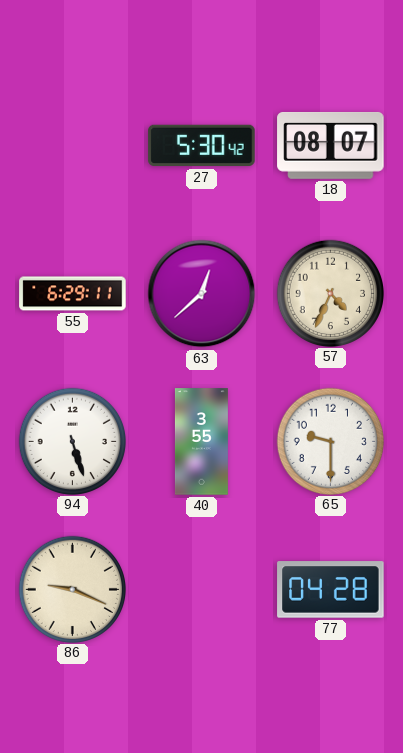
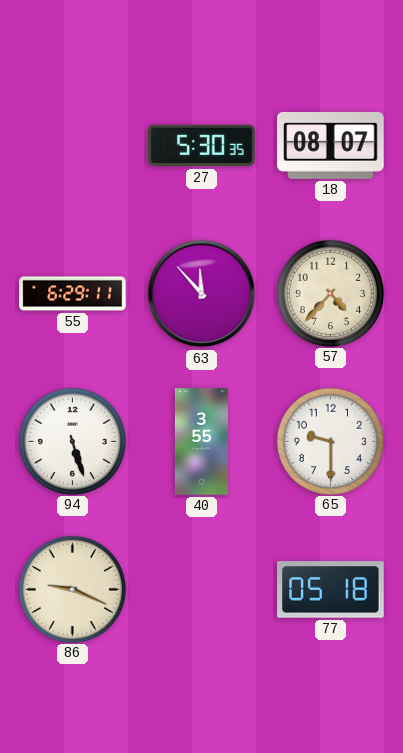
27: 5:30:42 -> 5:30:35
63: 12:38 -> 11:53
57: 4:34 -> 4:37
77: 04:28 -> 05:18
